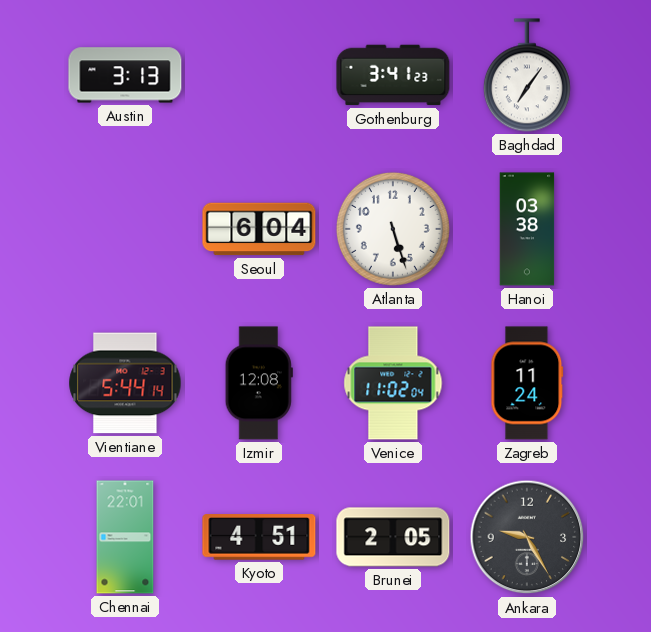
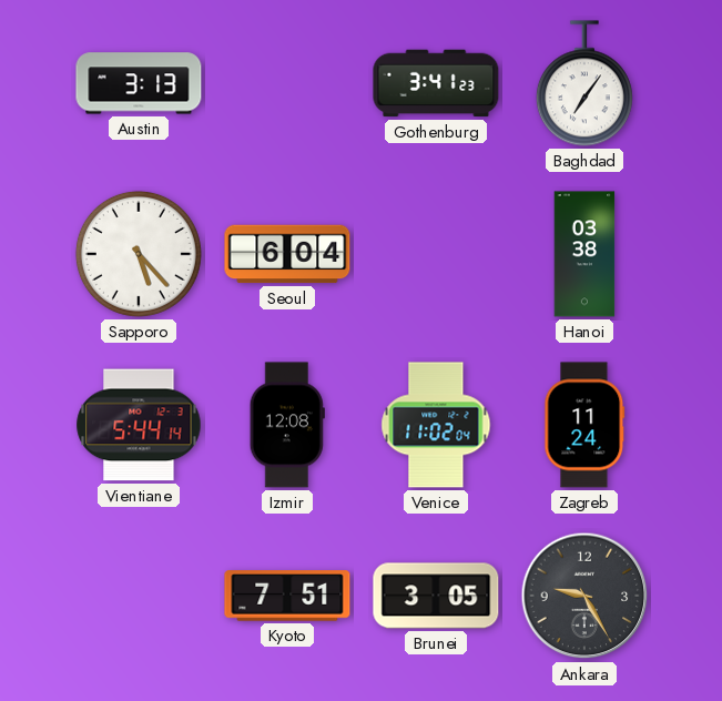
Sapporo: none -> 5:23
Atlanta: 5:27 -> none
Chennai: 22:01 -> none
Kyoto: 4:51 -> 7:51
Brunei: 2:05 -> 3:05
